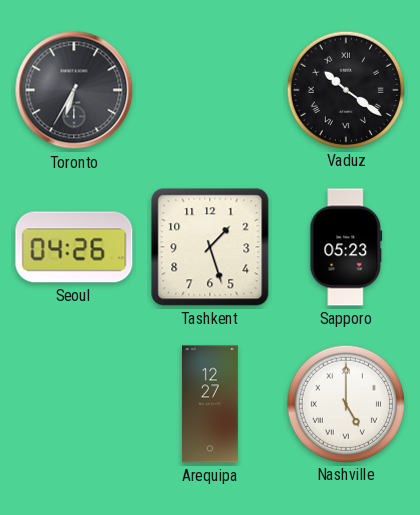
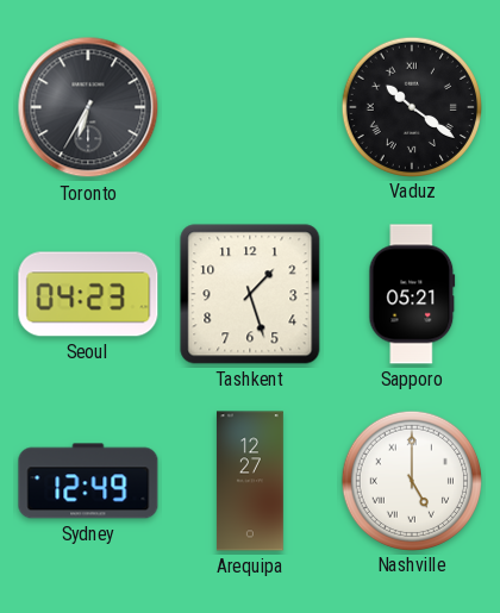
Seoul: 04:26 -> 04:23
Sapporo: 05:23 -> 05:21
Sydney: none -> 12:49
